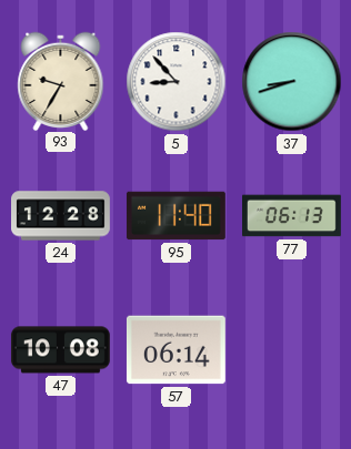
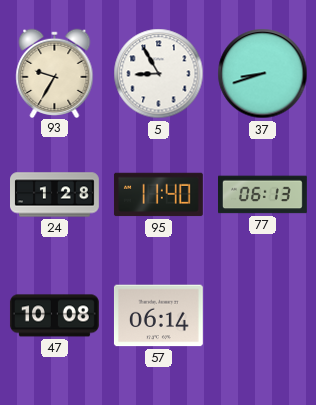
5: 8:53 -> 8:55
24: 12:28 -> 1:28
